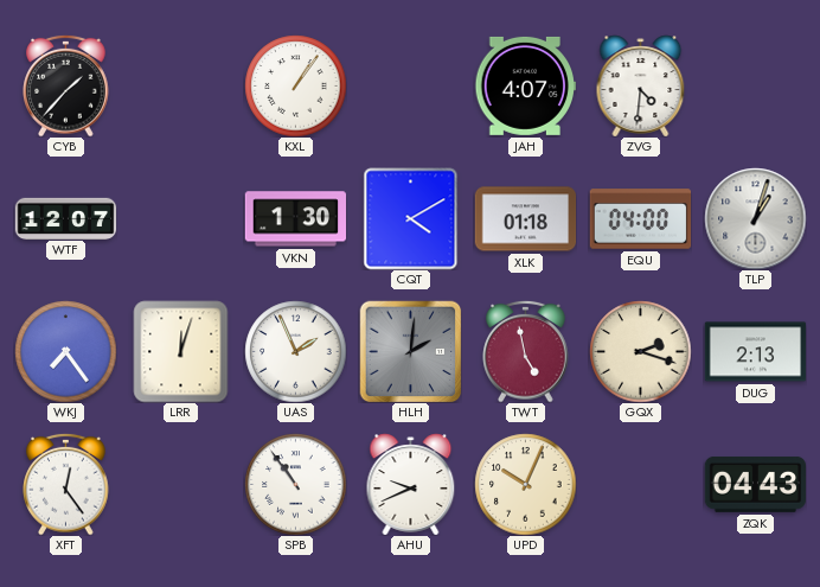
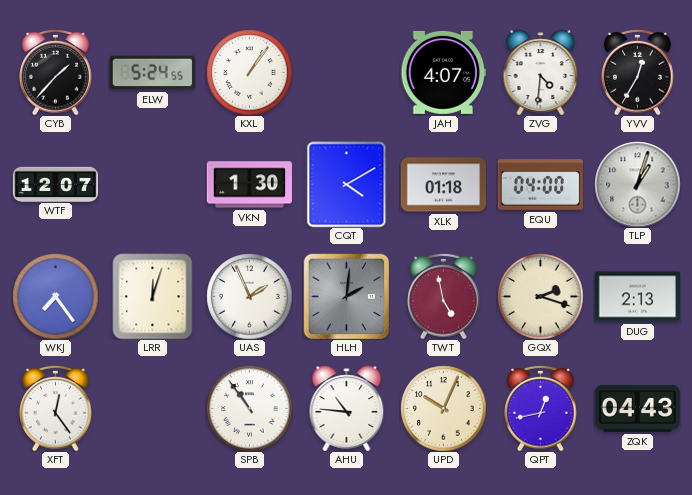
ELW: none -> 5:24
YVV: none -> 12:35
AHU: 9:41 -> 10:46
QPT: none -> 12:43
